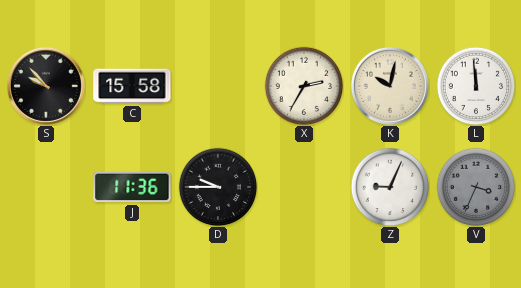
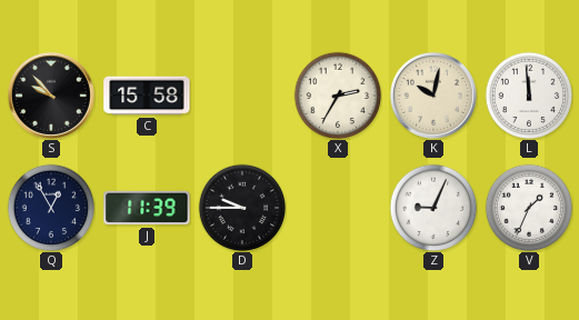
Q: none -> 12:55
J: 11:36 -> 11:39
V: 3:34 -> 1:34
V dial: grey -> white
